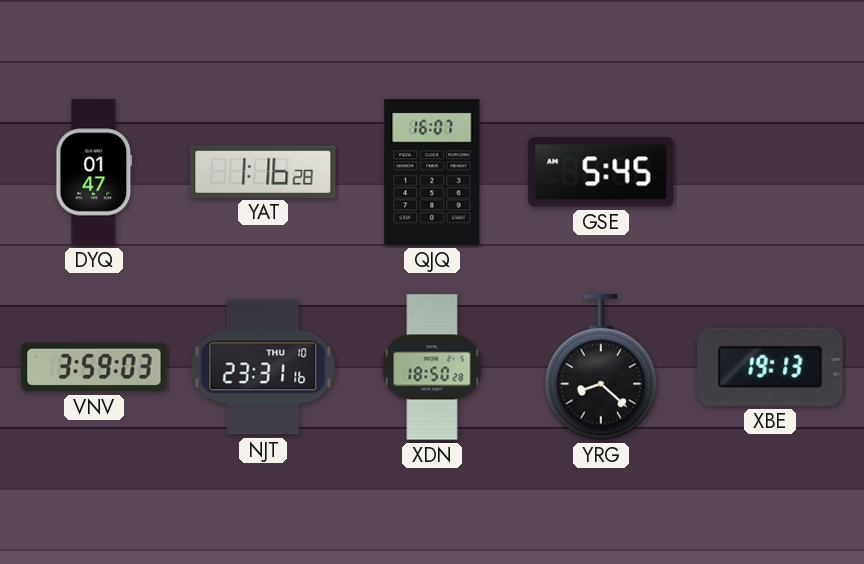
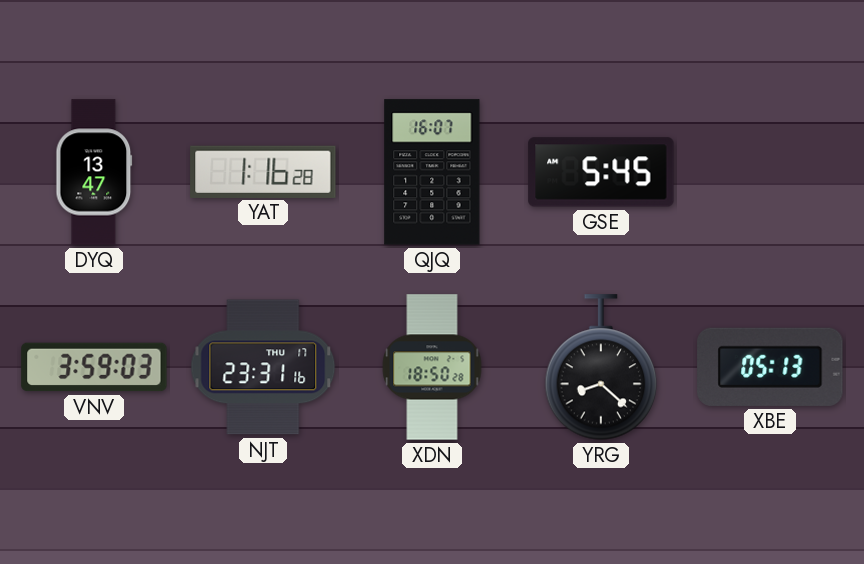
DYQ: 01:47 -> 13:47
NJT date: THU 10 -> THU 17
XBE: 19:13 -> 05:13
